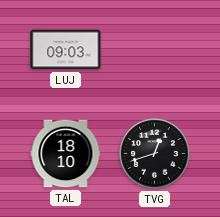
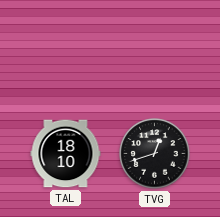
LUJ: 09:03 -> none
